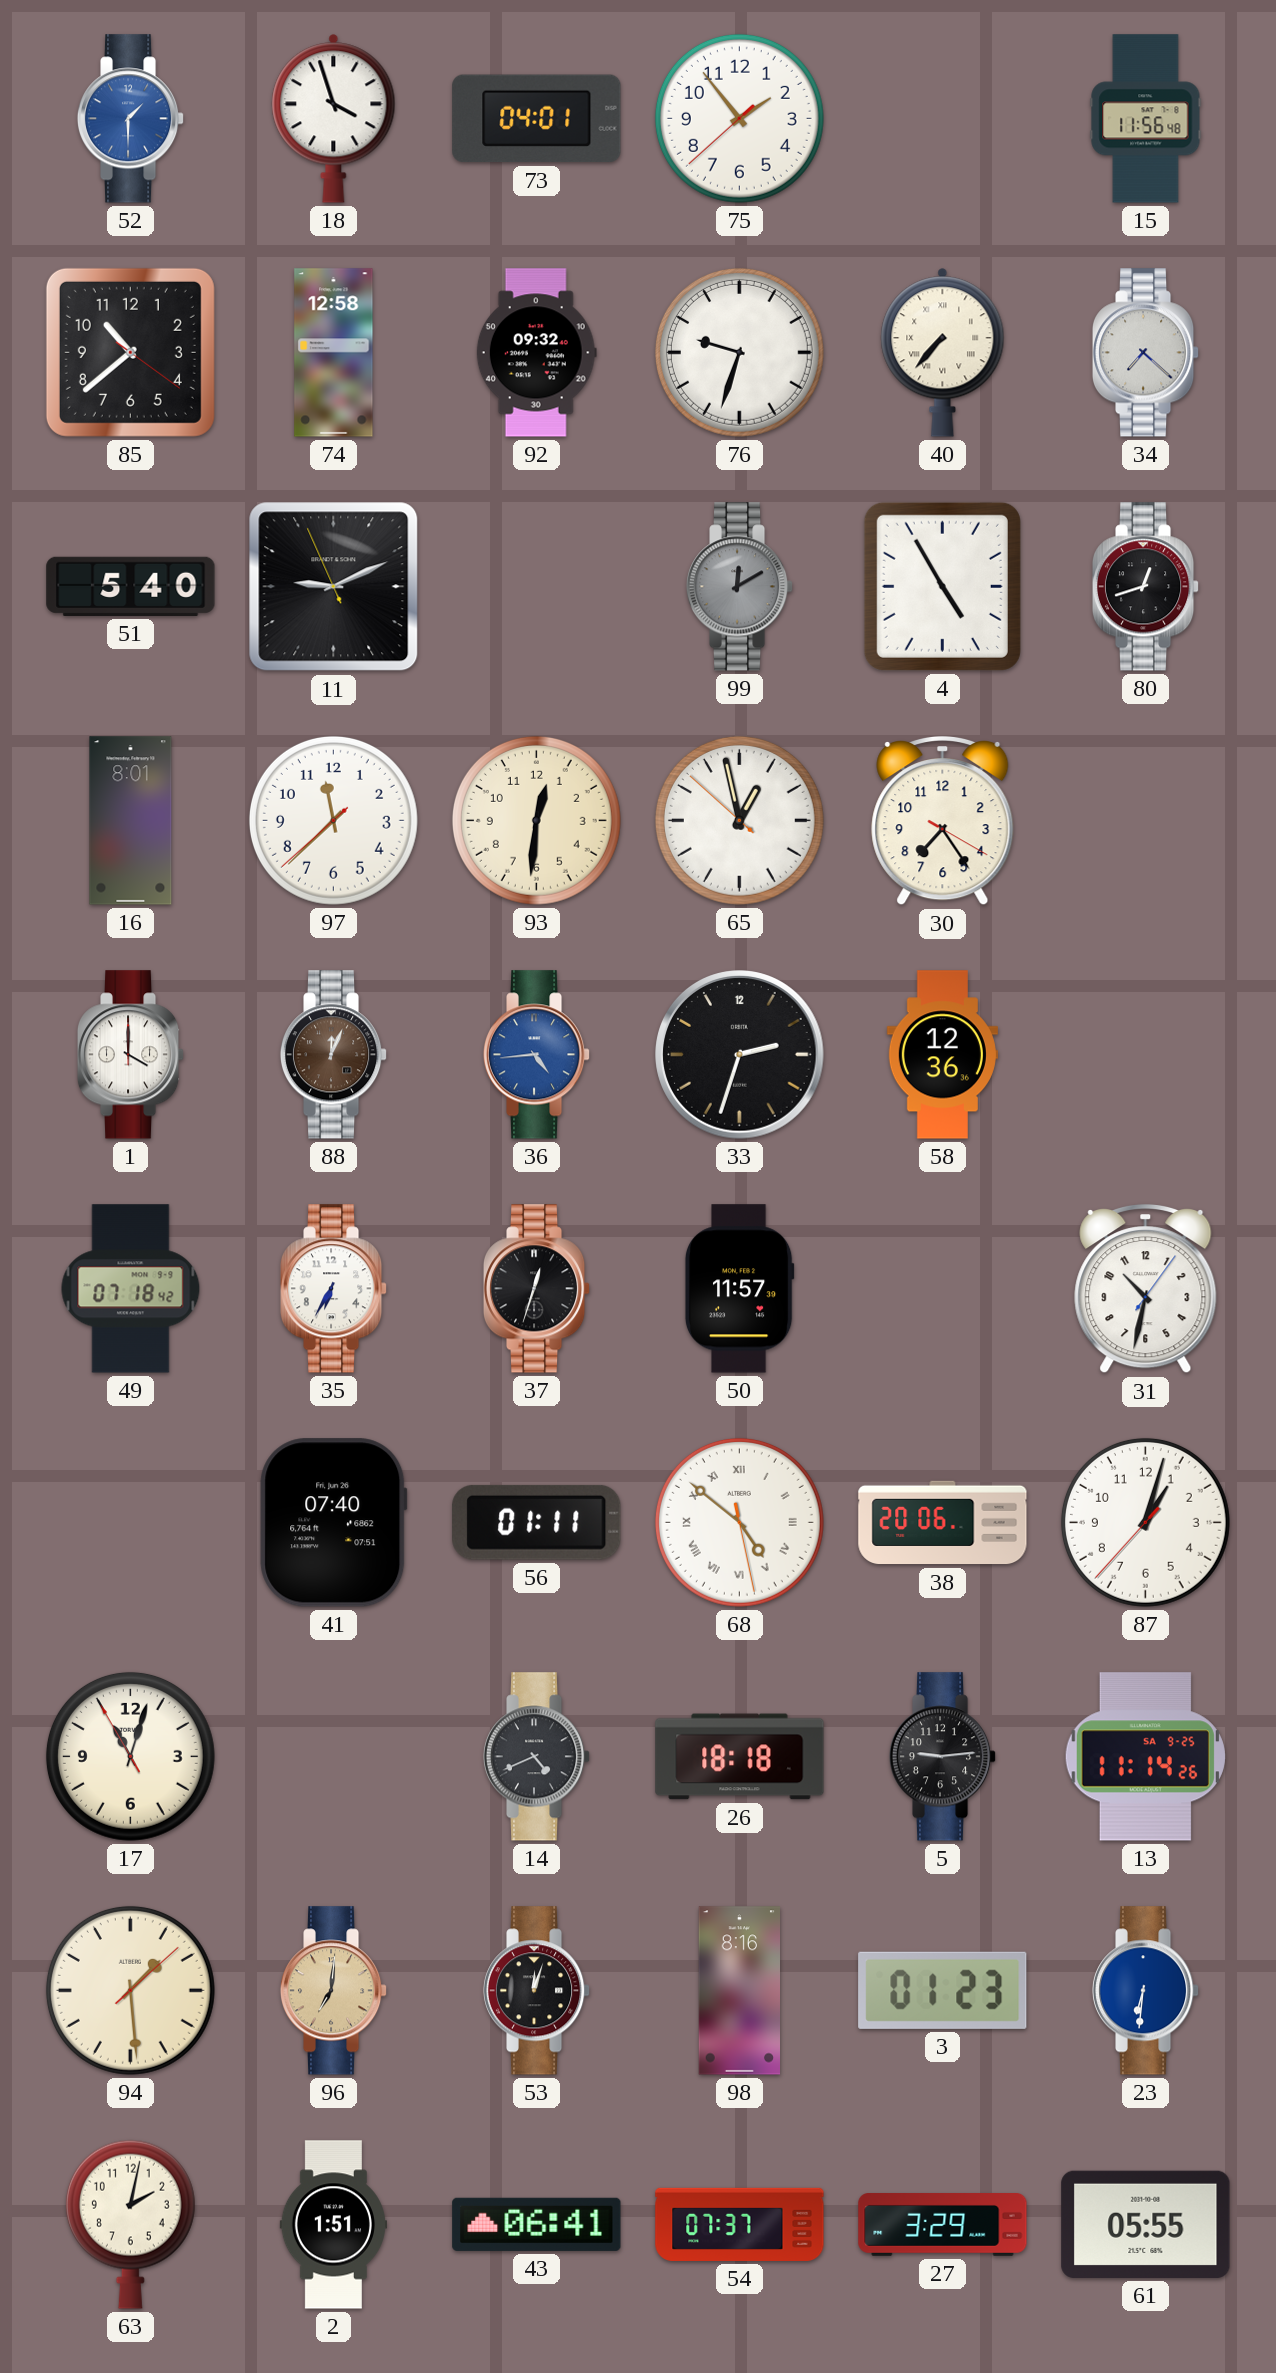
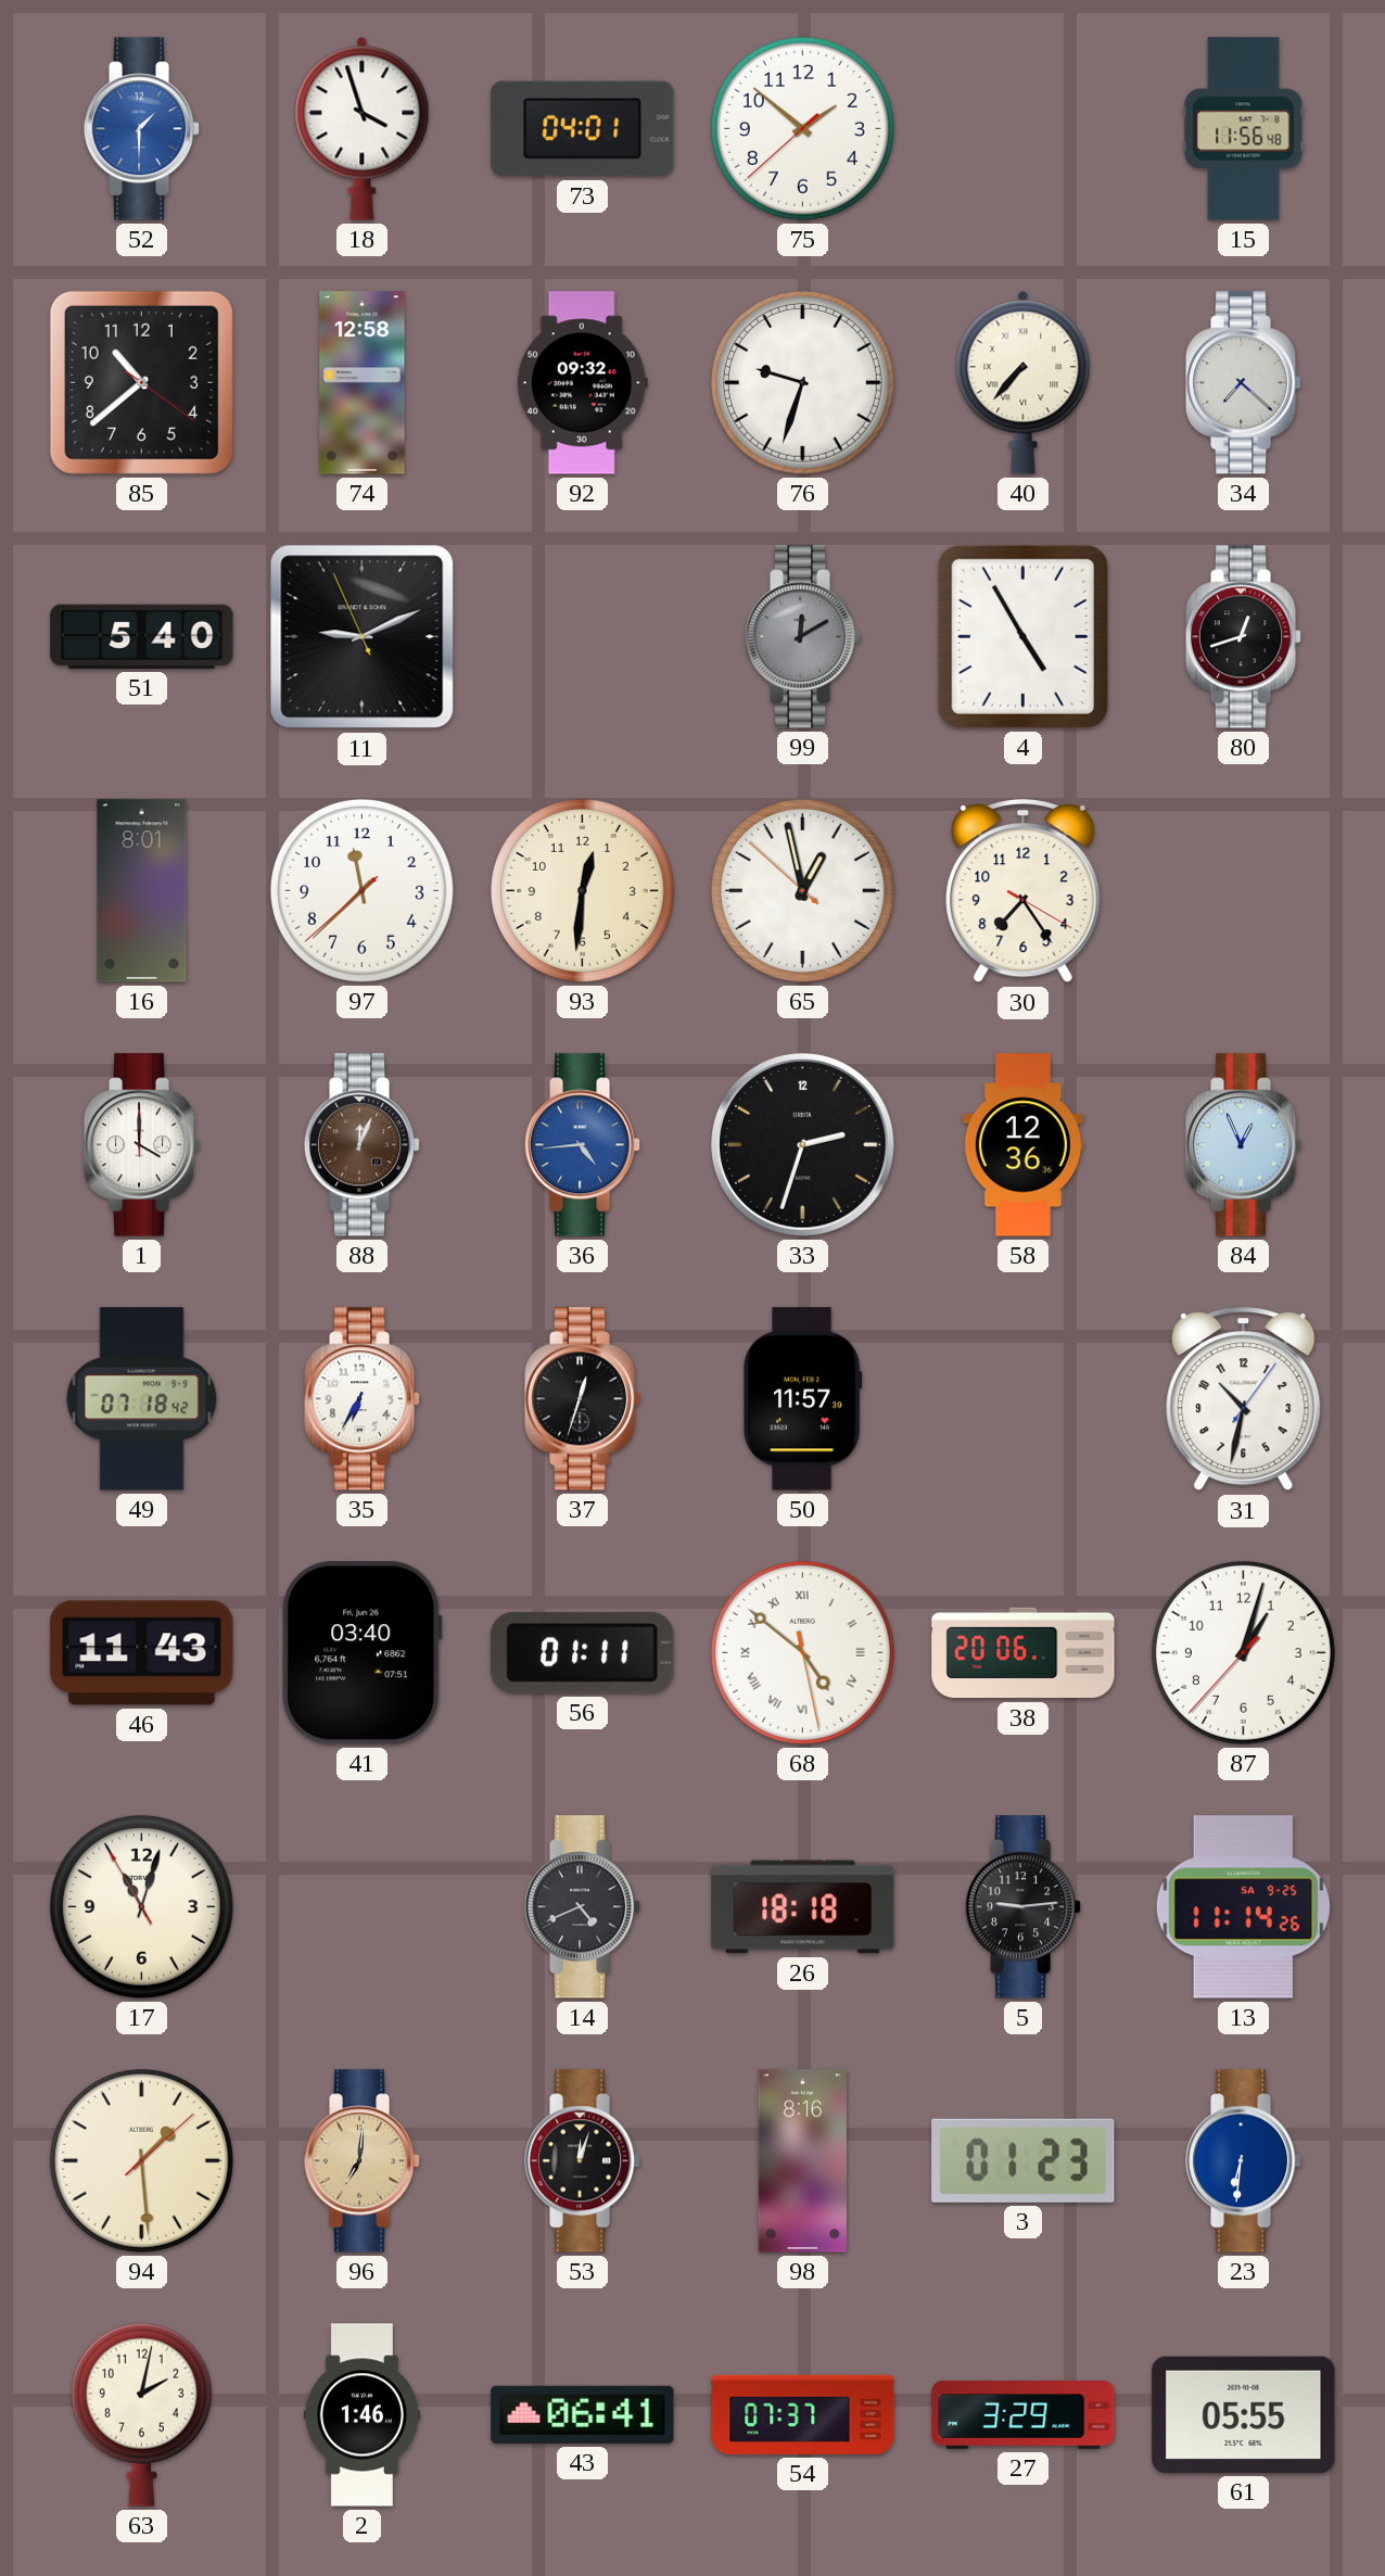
75: 1:53 -> 1:51
84: none -> 12:56
46: none -> 11:43
41: 07:40 -> 03:40
2: 1:51 -> 1:46
